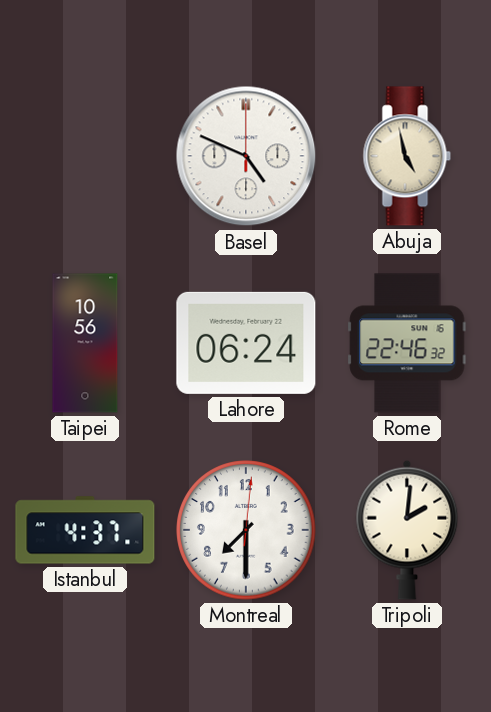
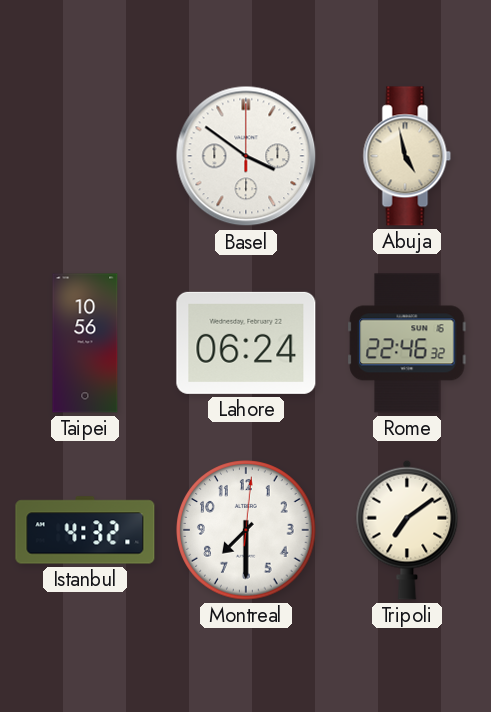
Basel: 4:49 -> 3:51
Istanbul: 4:37 -> 4:32
Tripoli: 2:01 -> 7:09
